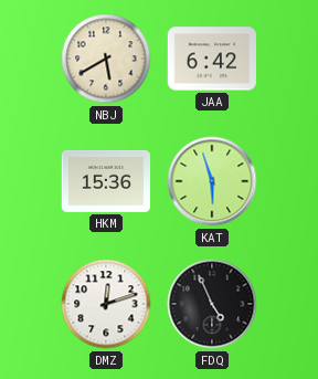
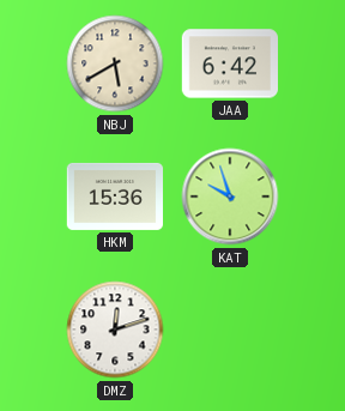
KAT: 5:57 -> 9:57
FDQ: 4:56 -> none
